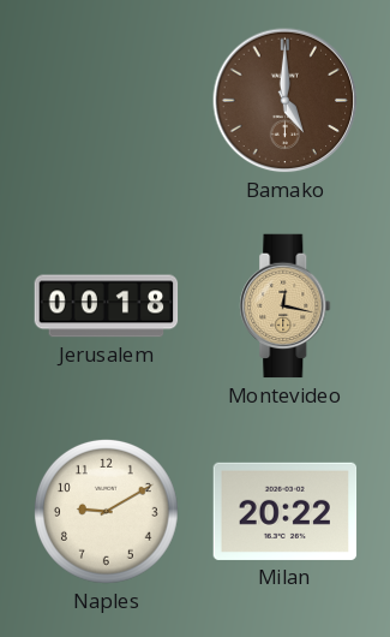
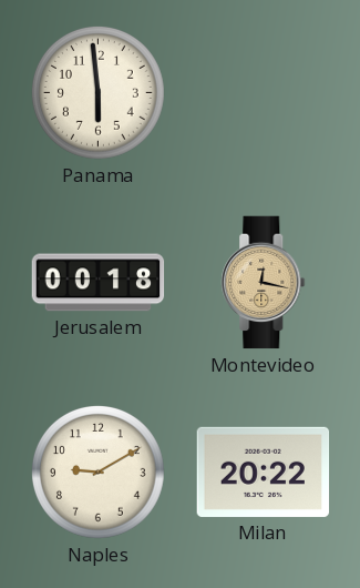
Panama: none -> 5:59
Bamako: 5:00 -> none
